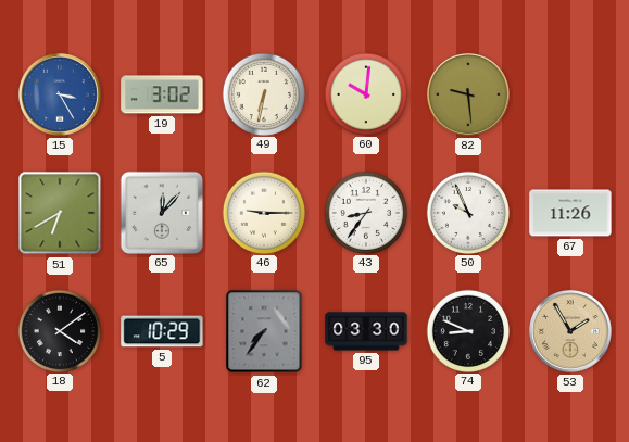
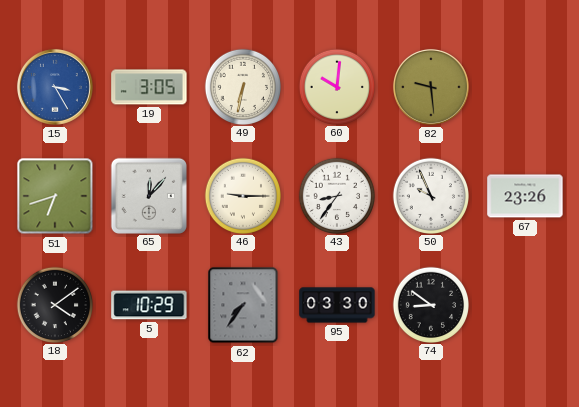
19: 3:02 -> 3:05
51: 6:40 -> 6:42
67: 11:26 -> 23:26
74: 8:49 -> 8:51
53: 1:55 -> none
